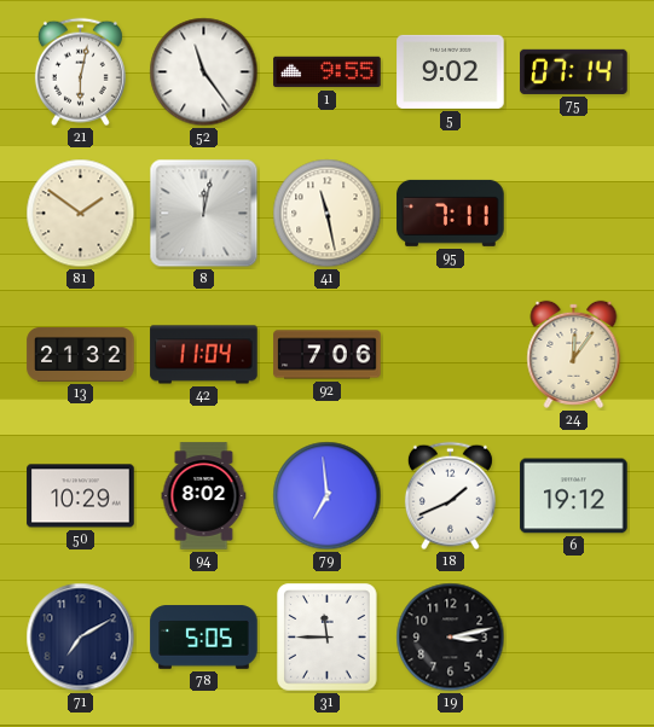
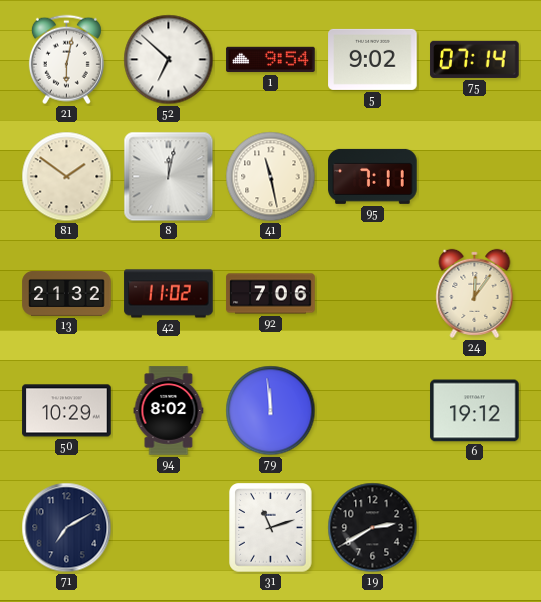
52: 11:24 -> 6:52
1: 9:55 -> 9:54
42: 11:04 -> 11:02
79: 6:59 -> 11:59
18: 1:41 -> none
78: 5:05 -> none
31: 11:45 -> 11:12
19: 3:13 -> 2:40
